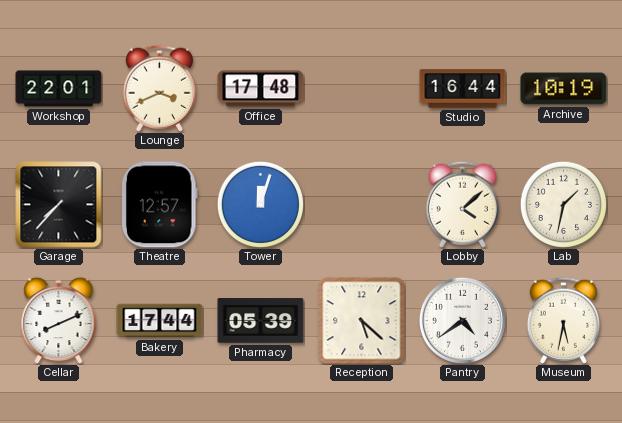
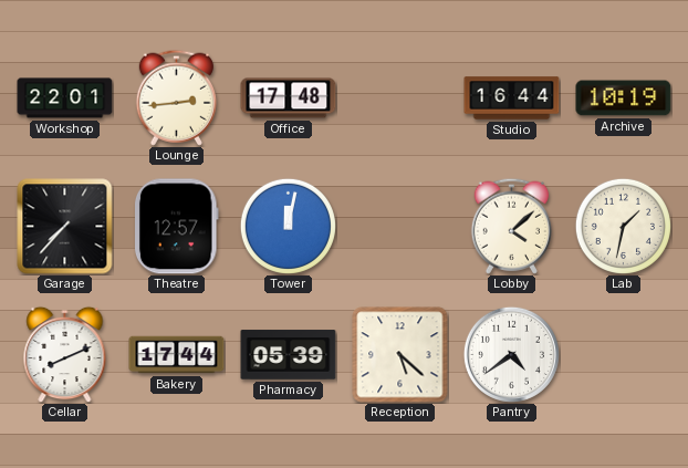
Lounge: 3:41 -> 2:44
Tower: 12:03 -> 12:02
Museum: 5:32 -> none
